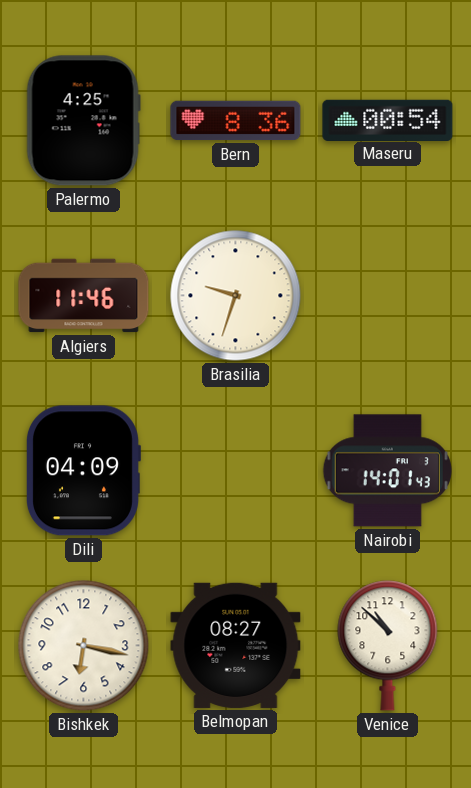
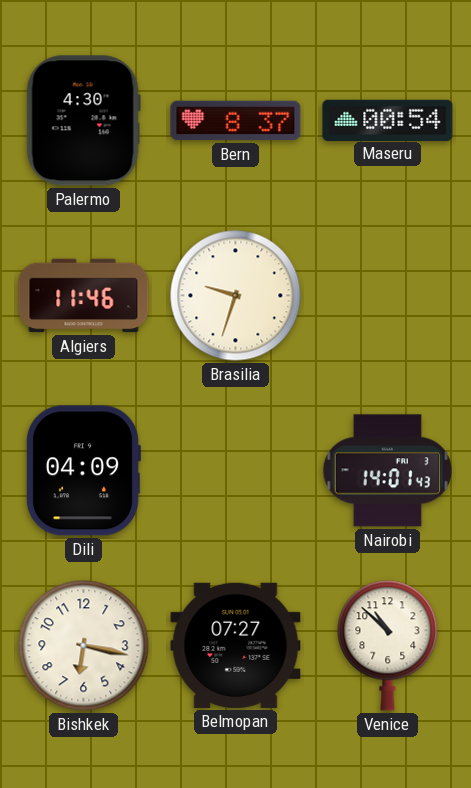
Palermo: 4:25 -> 4:30
Bern: 8:36 -> 8:37
Belmopan: 08:27 -> 07:27
